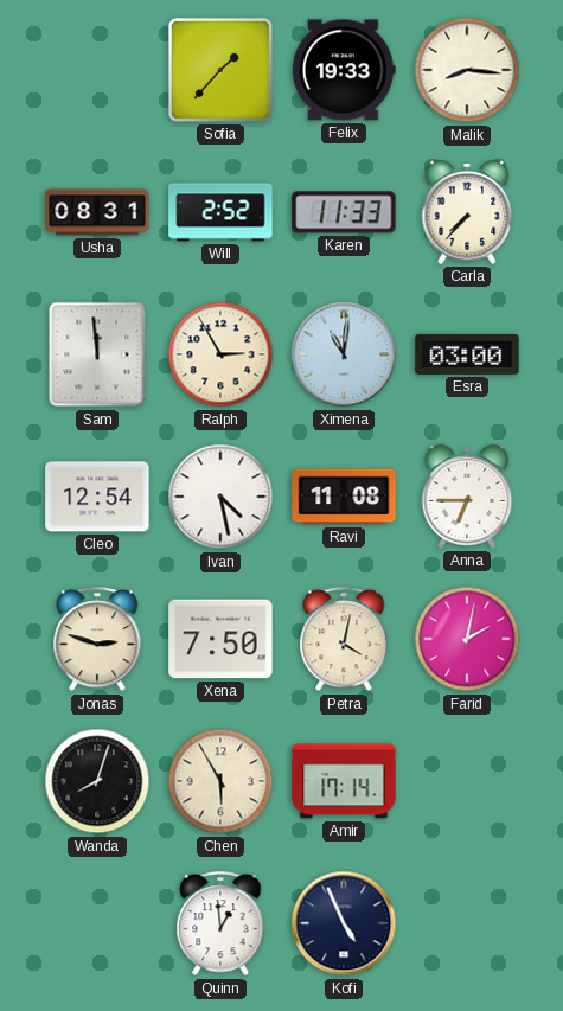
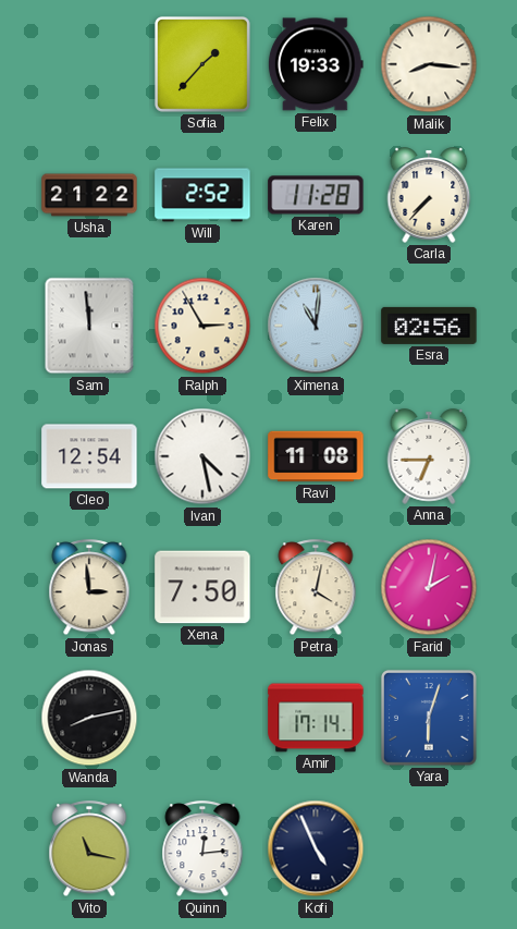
Usha: 08:31 -> 21:22
Karen: 11:33 -> 11:28
Esra: 03:00 -> 02:56
Jonas: 2:48 -> 2:59
Wanda: 8:03 -> 8:13
Chen: 5:55 -> none
Yara: none -> 6:03
Vito: none -> 11:17
Quinn: 12:59 -> 12:14
